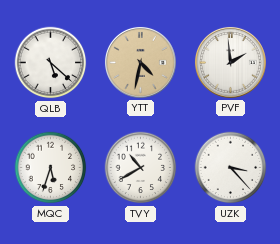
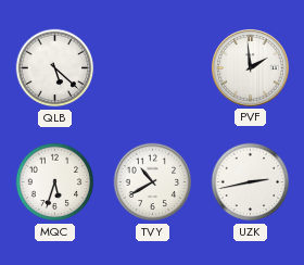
YTT: 4:32 -> none
UZK: 3:23 -> 2:43
